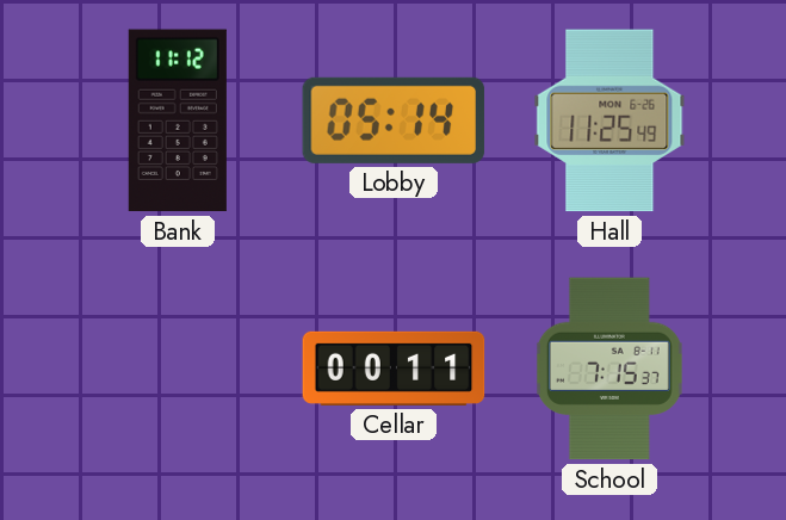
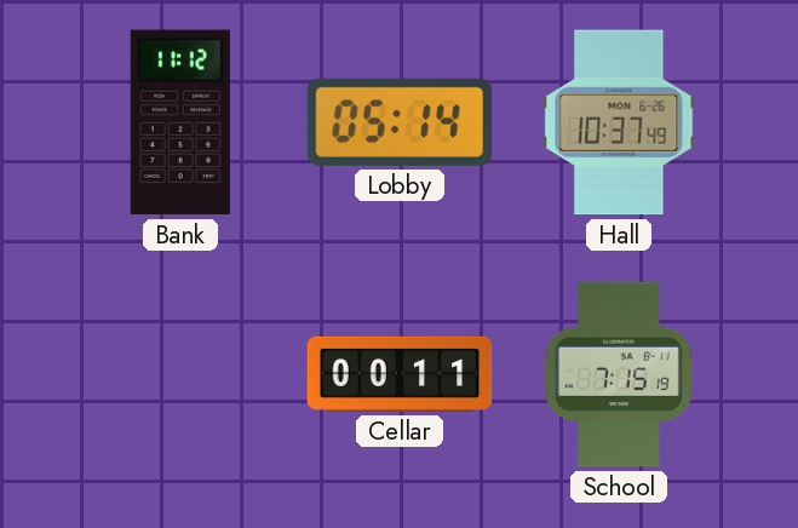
Hall: 11:25 -> 10:37
School: 7:15:37 -> 7:15:19
